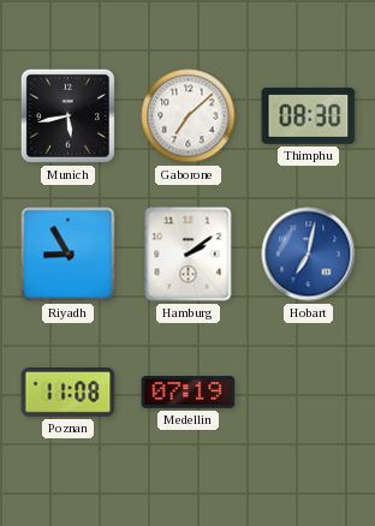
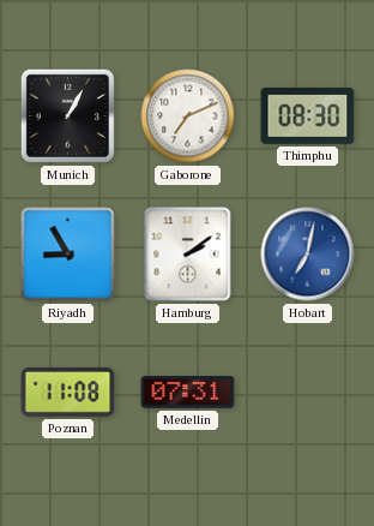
Munich: 5:43 -> 1:05
Gaborone: 7:08 -> 7:11
Medellin: 07:19 -> 07:31
